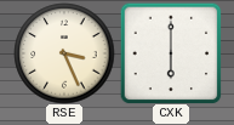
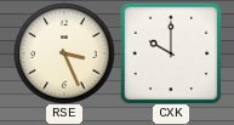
CXK: 6:00 -> 10:00
